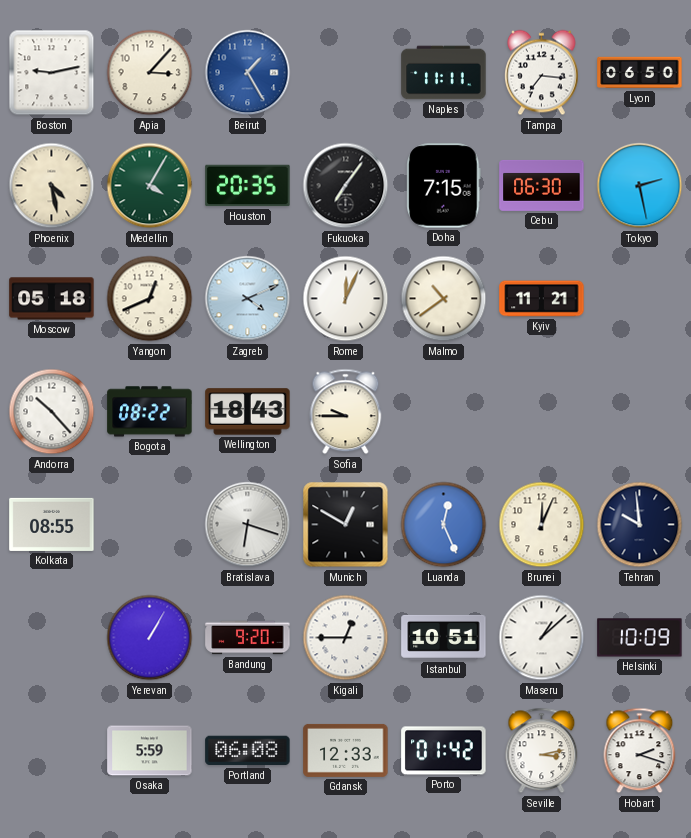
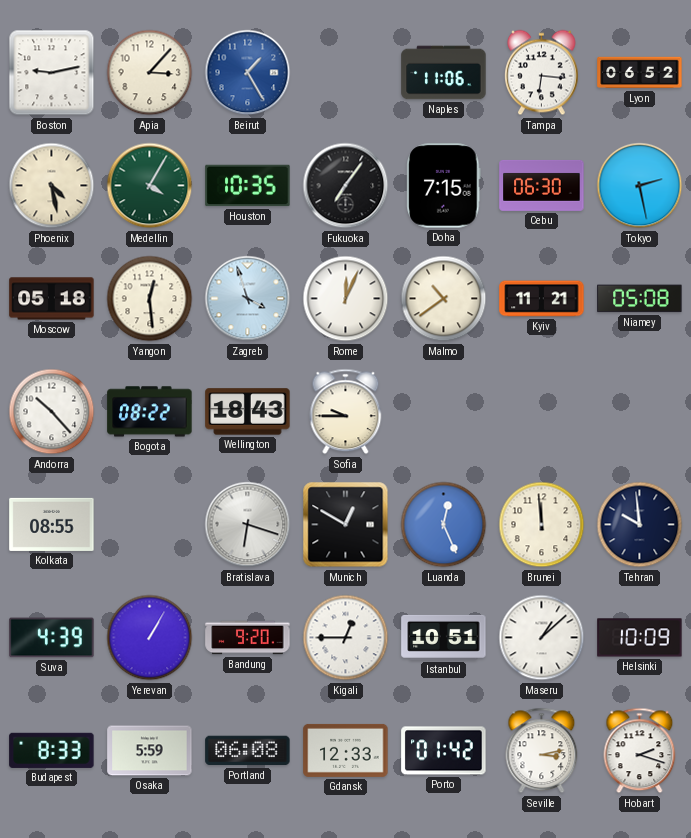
Naples: 11:11 -> 11:06
Tampa: 7:16 -> 6:16
Lyon: 06:50 -> 06:52
Houston: 20:35 -> 10:35
Yangon: 12:41 -> 12:29
Zagreb: 4:11 -> 3:57
Niamey: none -> 05:08
Brunei: 12:04 -> 11:59
Suva: none -> 4:39
Budapest: none -> 8:33
